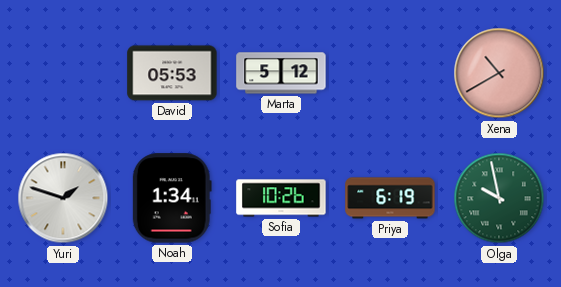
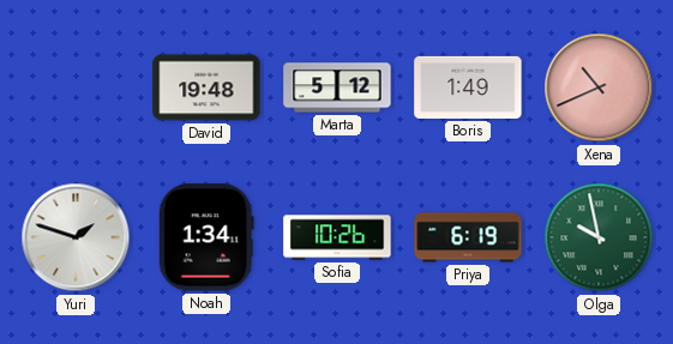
David: 05:53 -> 19:48
Boris: none -> 1:49
Xena: 10:40 -> 10:41
